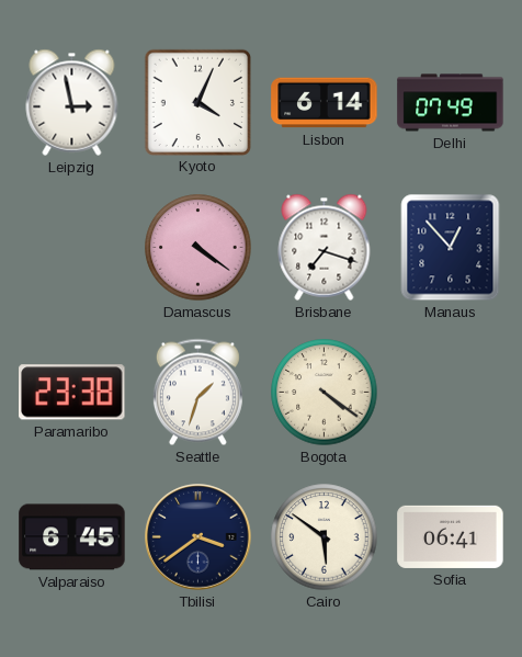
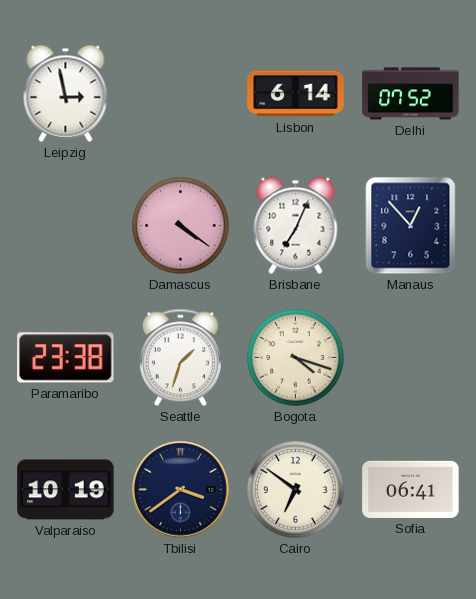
Kyoto: 4:04 -> none
Delhi: 07:49 -> 07:52
Brisbane: 7:18 -> 7:04
Bogota: 4:21 -> 4:18
Valparaiso: 6:45 -> 10:19
Cairo: 5:51 -> 6:51
